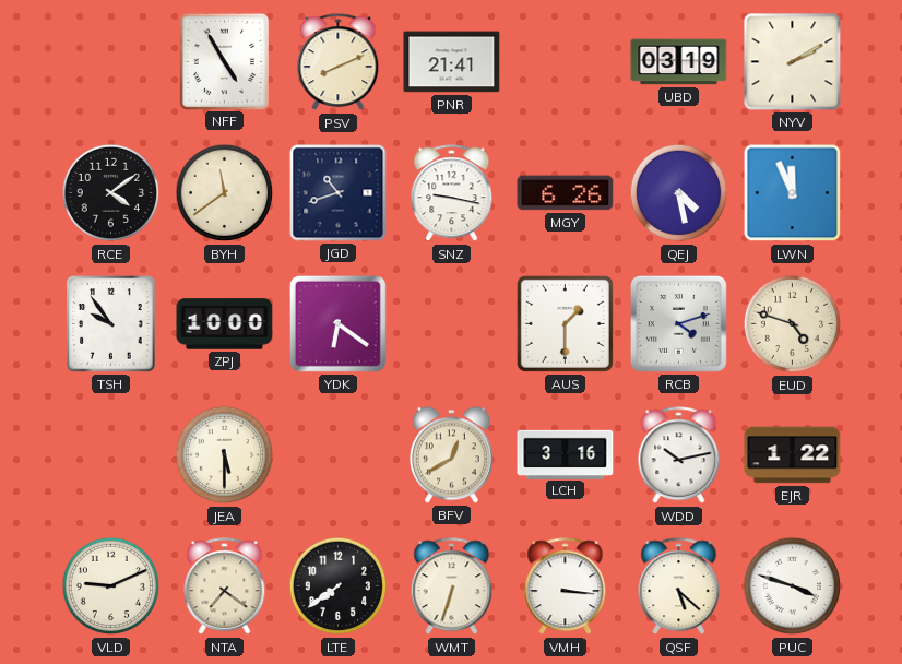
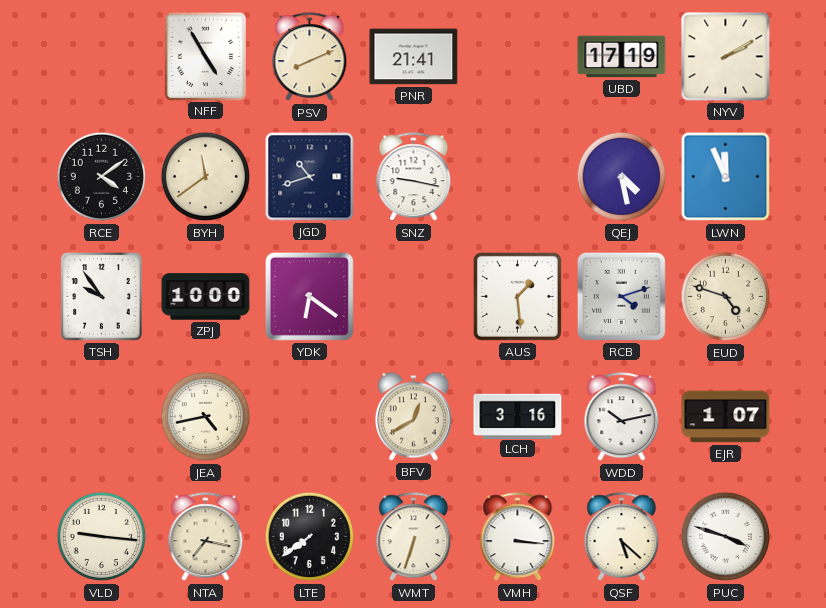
UBD: 03:19 -> 17:19
MGY: 6:26 -> none
AUS: 1:30 -> 1:29
JEA: 5:30 -> 4:43
EJR: 1:22 -> 1:07
VLD: 9:11 -> 9:16
NTA: 7:21 -> 7:17
